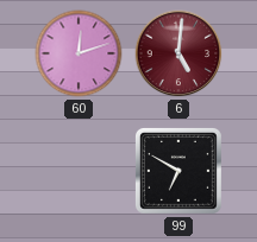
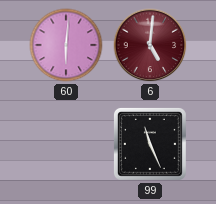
60: 12:12 -> 6:01
99: 6:50 -> 11:26
